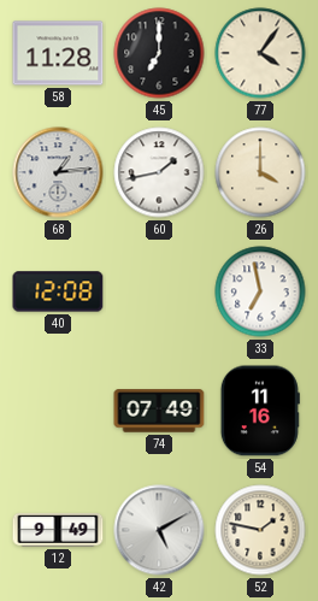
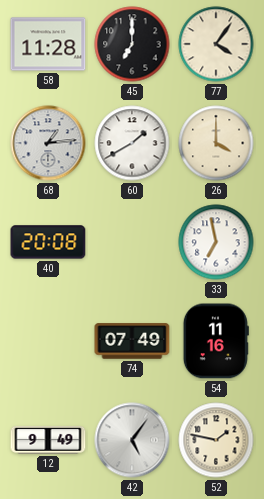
60: 1:43 -> 1:40
40: 12:08 -> 20:08
42: 5:10 -> 5:06
